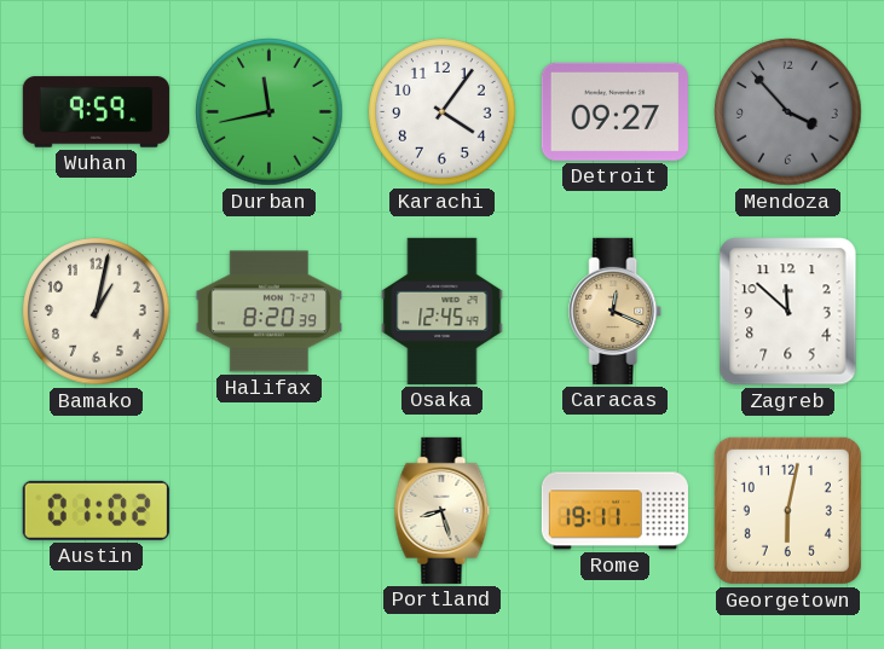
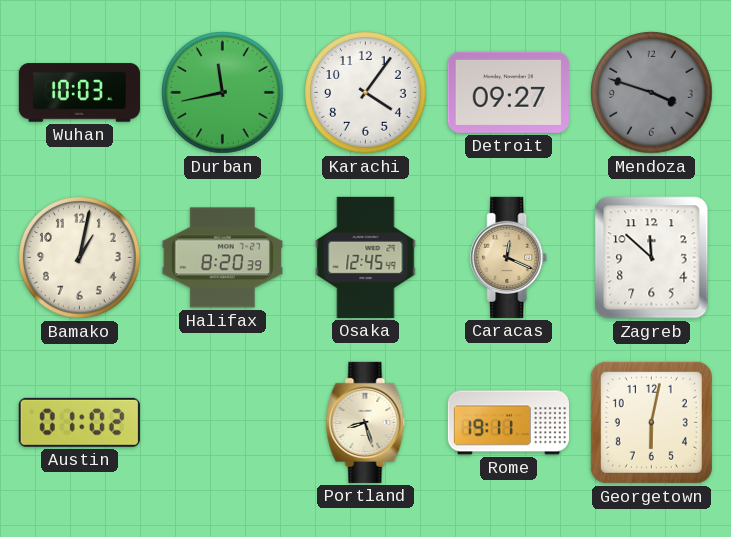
Wuhan: 9:59 -> 10:03
Mendoza: 3:53 -> 3:48
